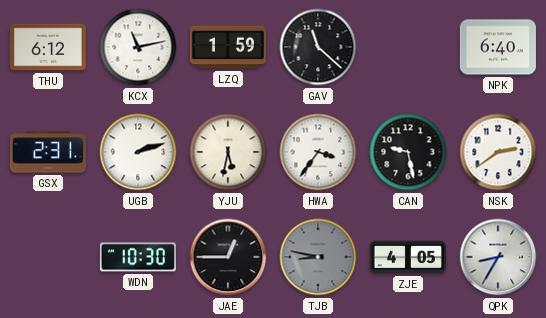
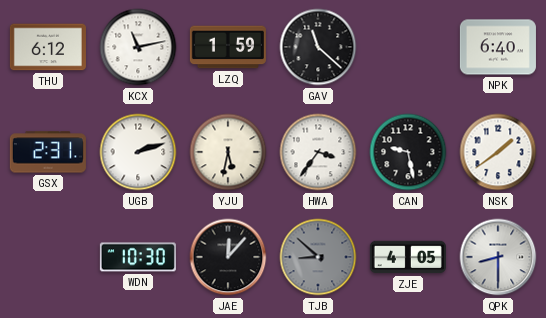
NSK: 2:39 -> 1:39
JAE: 12:45 -> 12:07
TJB: 8:47 -> 8:52
QPK: 8:35 -> 8:30
